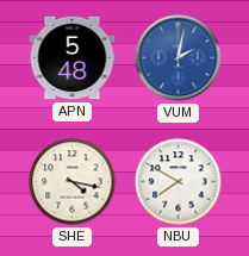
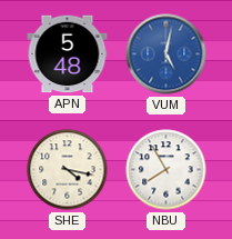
VUM: 2:02 -> 5:02
NBU: 7:50 -> 7:55
